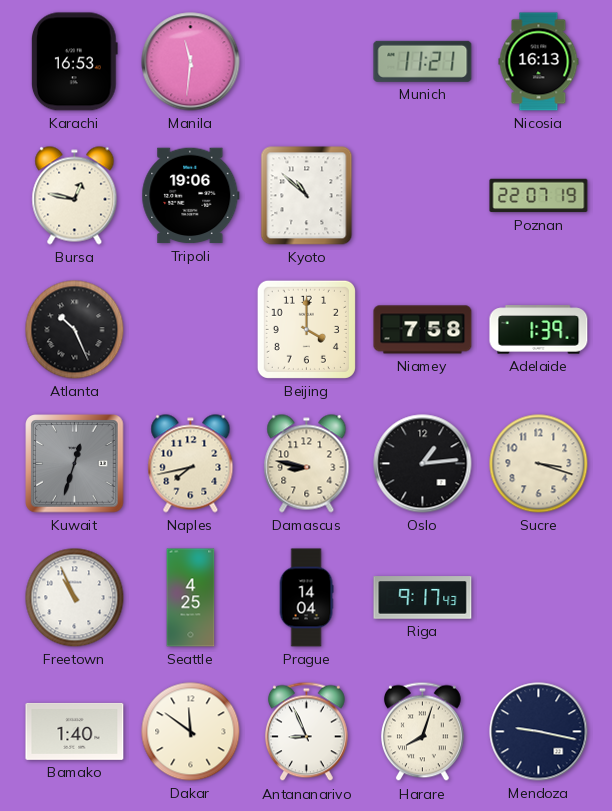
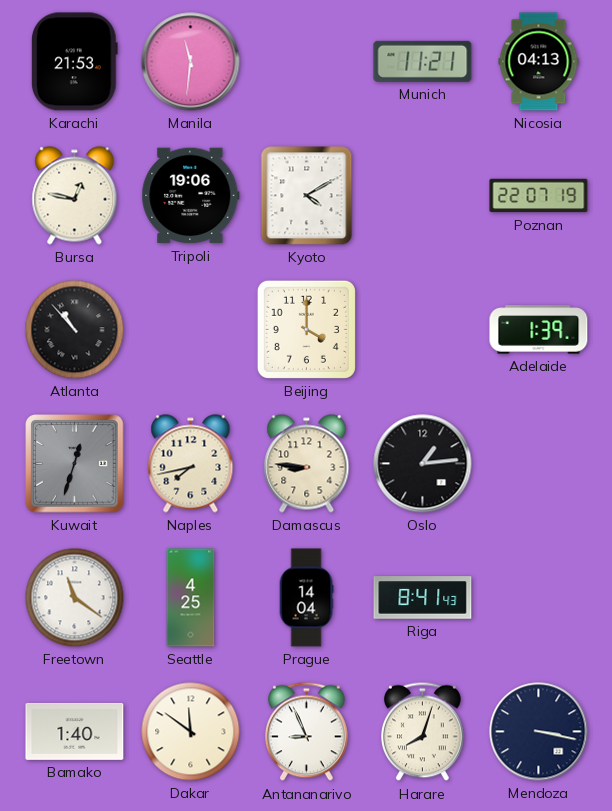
Karachi: 16:53 -> 21:53
Nicosia: 16:13 -> 04:13
Kyoto: 10:52 -> 4:10
Atlanta: 10:26 -> 10:53
Niamey: 7:58 -> none
Damascus: 8:47 -> 8:46
Sucre: 3:18 -> none
Freetown: 10:56 -> 11:21
Riga: 9:17 -> 8:41
Mendoza: 9:17 -> 3:17
